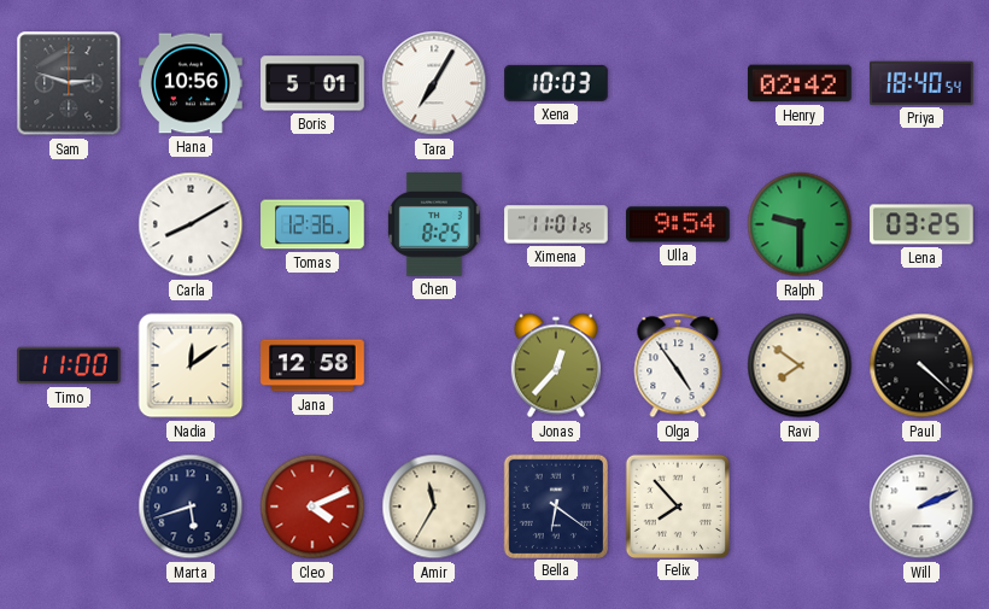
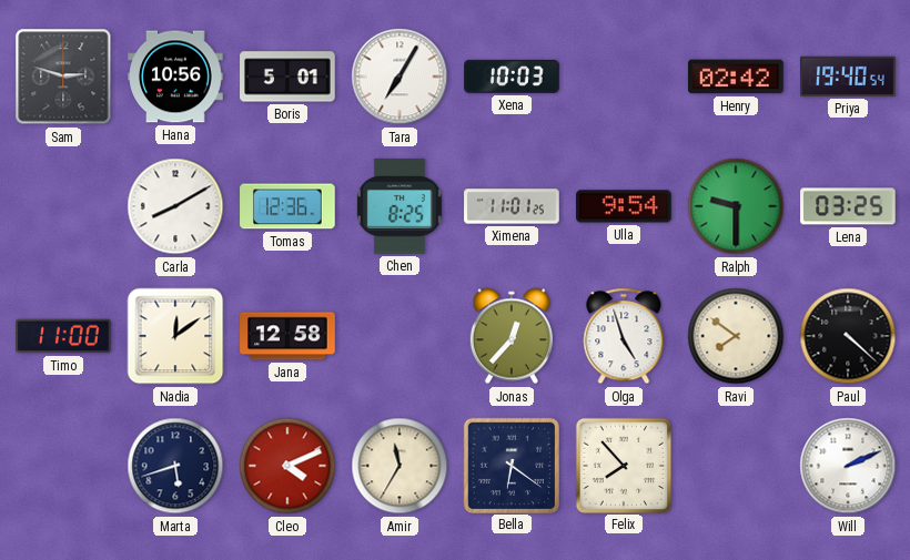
Priya: 18:40 -> 19:40
Olga: 4:54 -> 4:57
